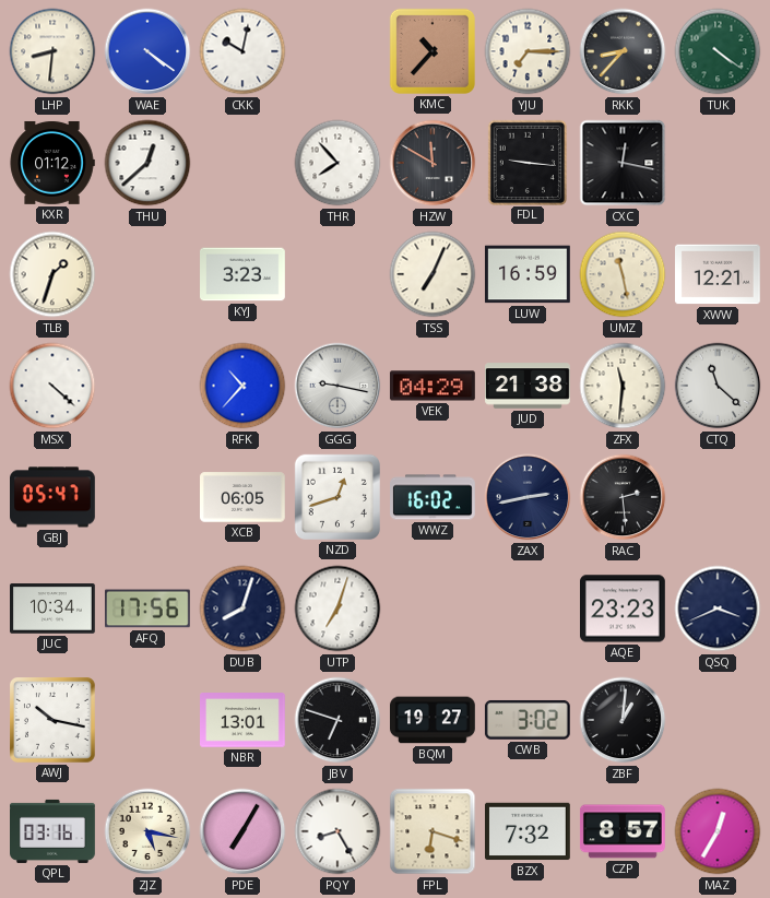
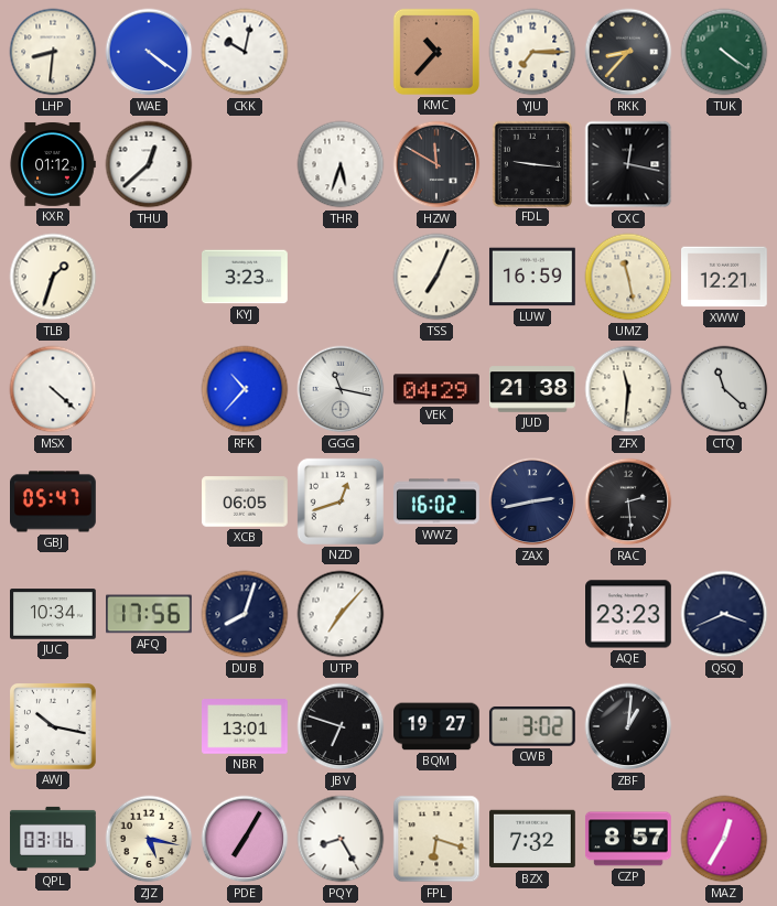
THR: 7:53 -> 5:33
GGG: 9:17 -> 11:17
UTP: 7:03 -> 7:07
